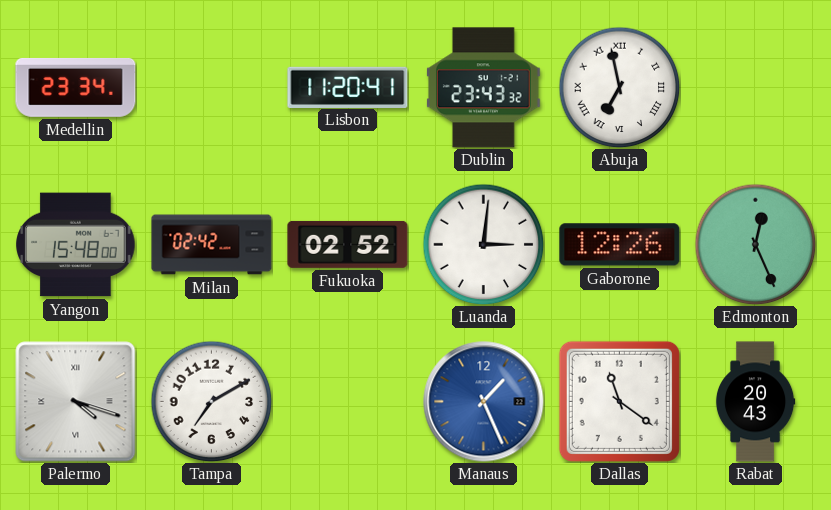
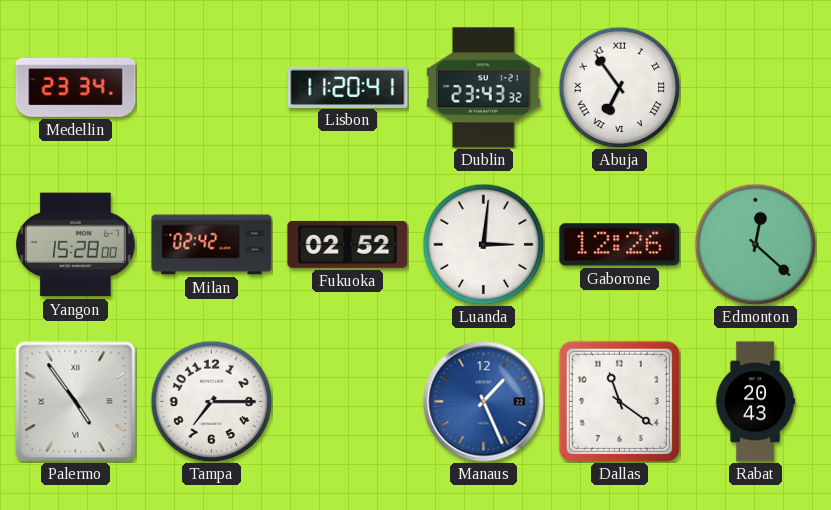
Abuja: 6:58 -> 6:54
Yangon: 15:48 -> 15:28
Edmonton: 12:26 -> 12:22
Palermo: 4:18 -> 4:54
Tampa: 7:10 -> 7:15
